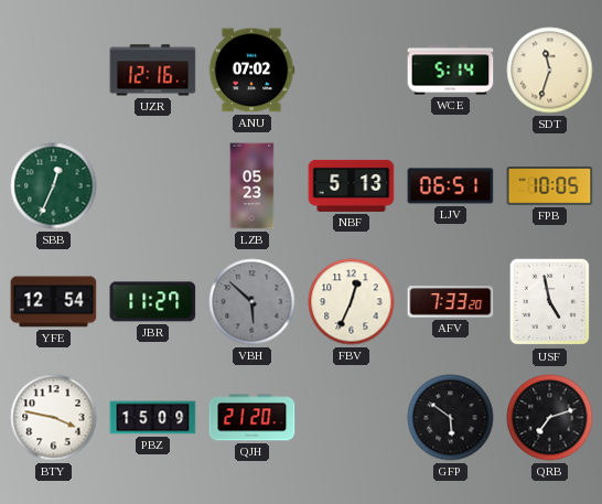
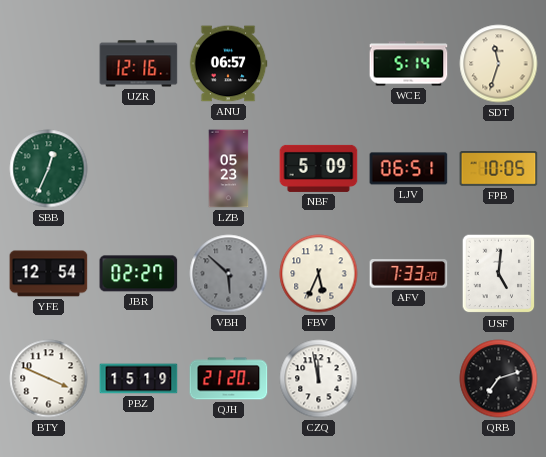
ANU: 07:02 -> 06:57
NBF: 5:13 -> 5:09
JBR: 11:27 -> 02:27
FBV: 12:34 -> 5:34
USF: 4:58 -> 5:01
BTY: 3:47 -> 3:49
PBZ: 15:09 -> 15:19
CZQ: none -> 11:58
GFP: 5:51 -> none
